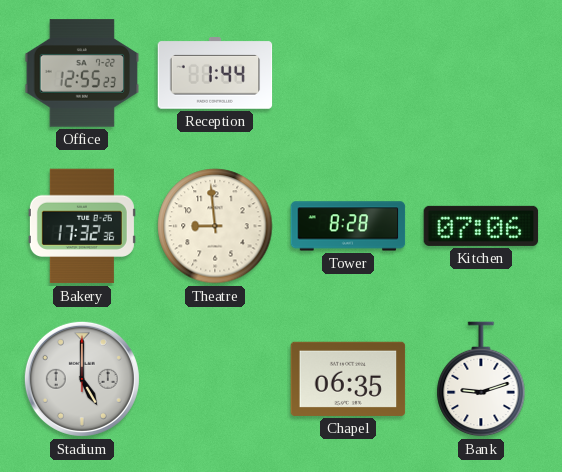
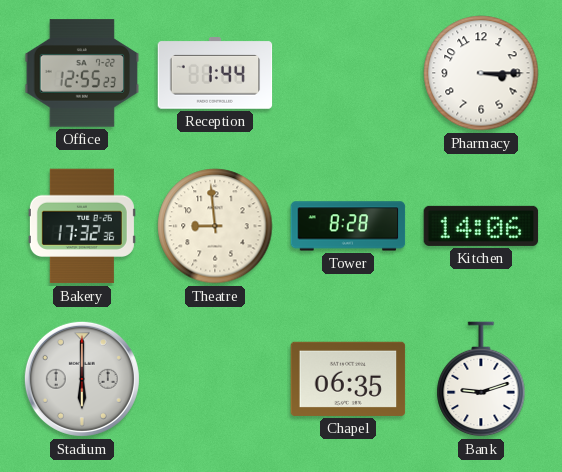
Pharmacy: none -> 3:15
Kitchen: 07:06 -> 14:06
Stadium: 5:00 -> 6:00
